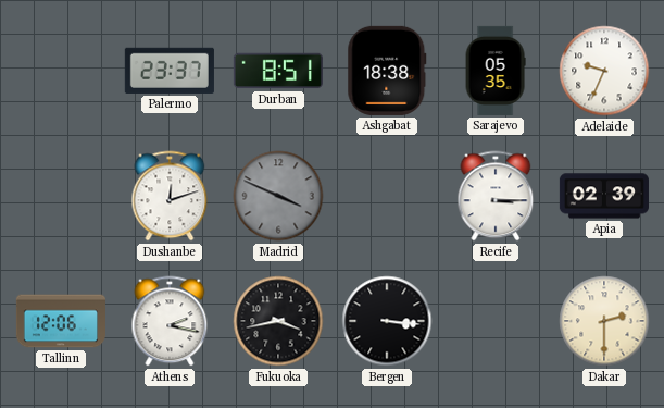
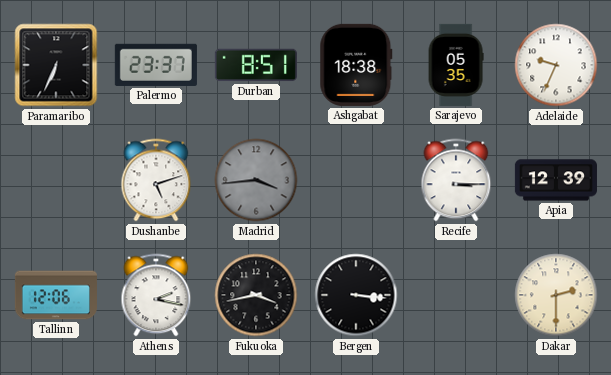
Paramaribo: none -> 6:34
Dushanbe: 12:12 -> 5:12
Madrid: 3:49 -> 3:44
Apia: 02:39 -> 12:39
